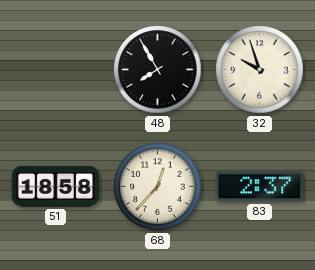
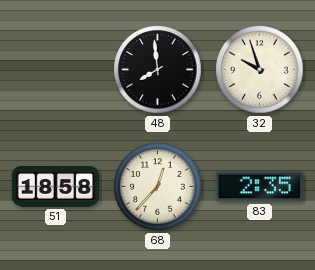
48: 7:55 -> 7:59
83: 2:37 -> 2:35
